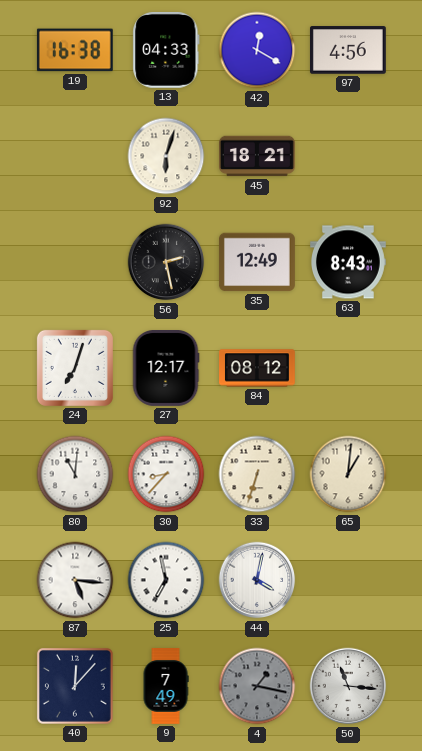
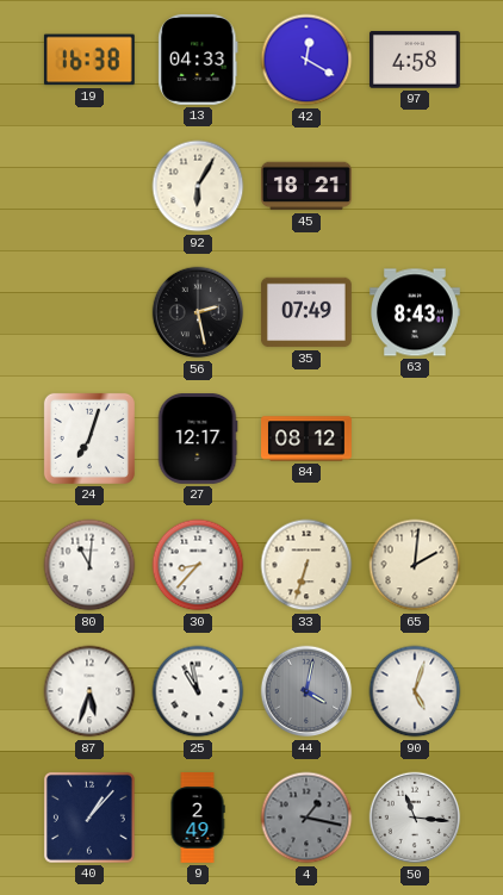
97: 4:56 -> 4:58
92: 6:03 -> 6:05
35: 12:49 -> 07:49
65: 1:01 -> 2:01
87: 5:16 -> 5:33
25: 6:58 -> 10:58
44 dial: white -> grey
90: none -> 5:03
40: 12:07 -> 1:07
9: 7:49 -> 2:49
